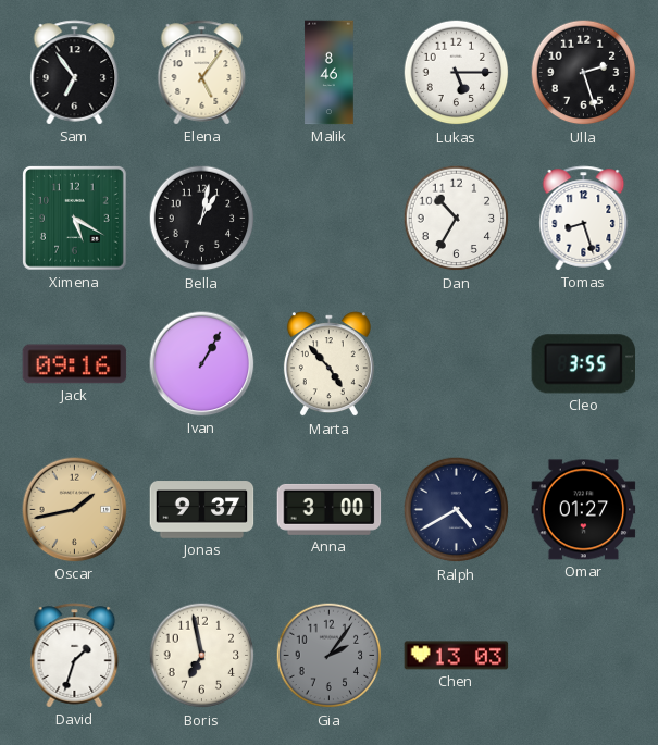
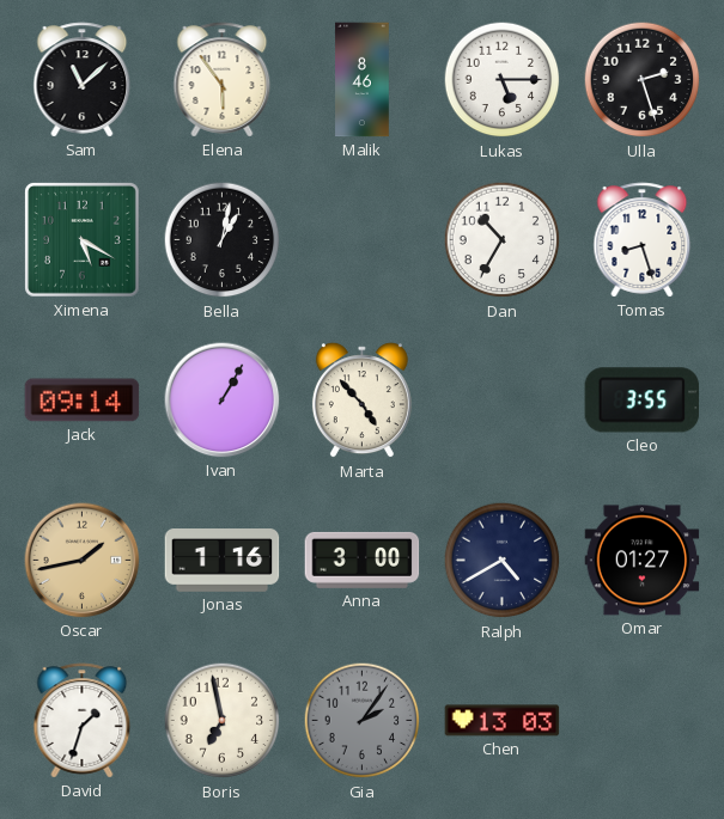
Sam: 6:54 -> 11:08
Elena: 5:06 -> 5:54
Jack: 09:16 -> 09:14
Jonas: 9:37 -> 1:16
